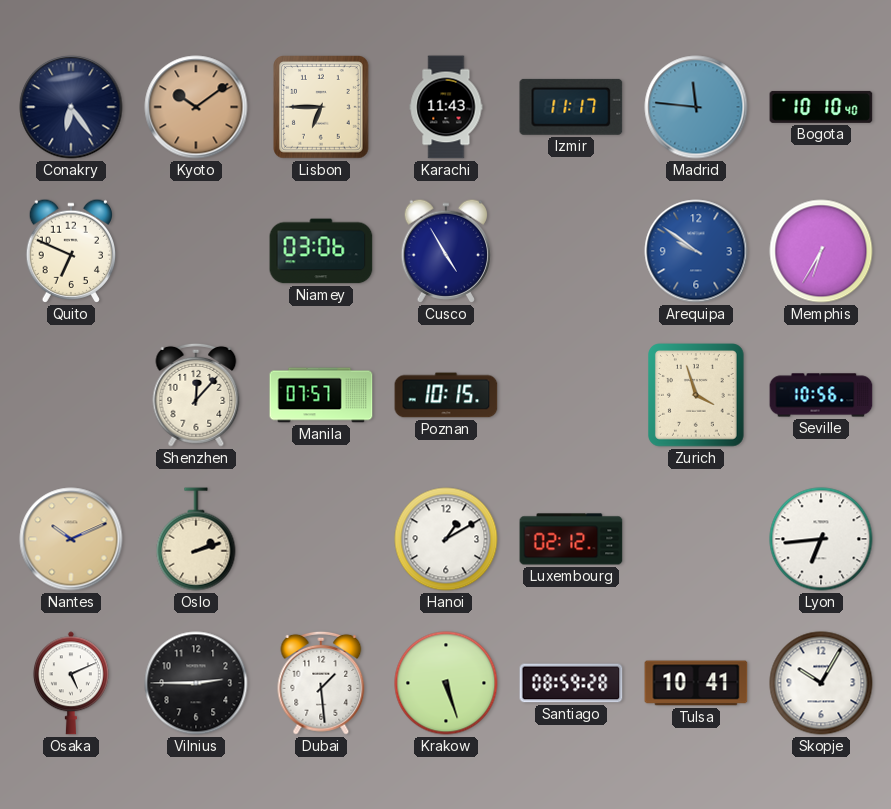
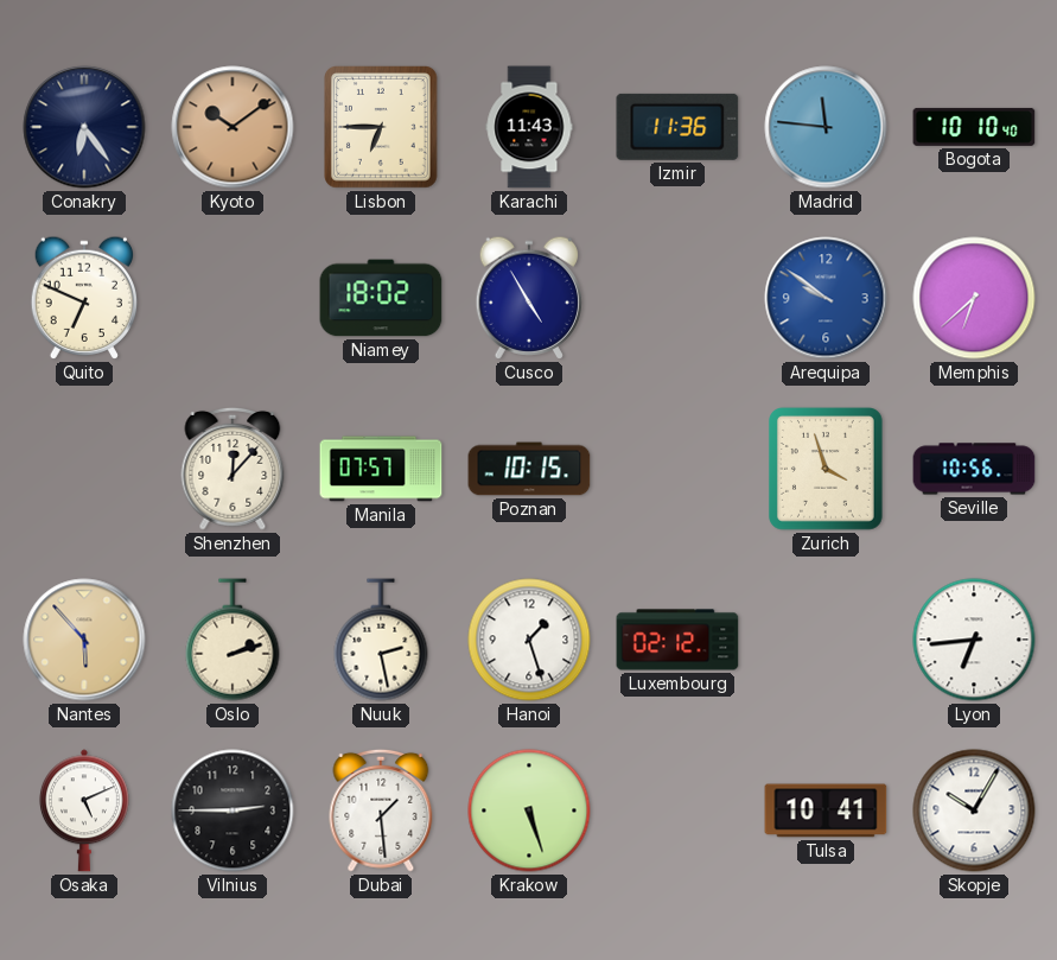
Izmir: 11:17 -> 11:36
Niamey: 03:06 -> 18:02
Memphis: 6:35 -> 6:38
Nantes: 10:11 -> 5:53
Nuuk: none -> 2:28
Hanoi: 1:10 -> 1:27
Santiago: 08:59 -> none
